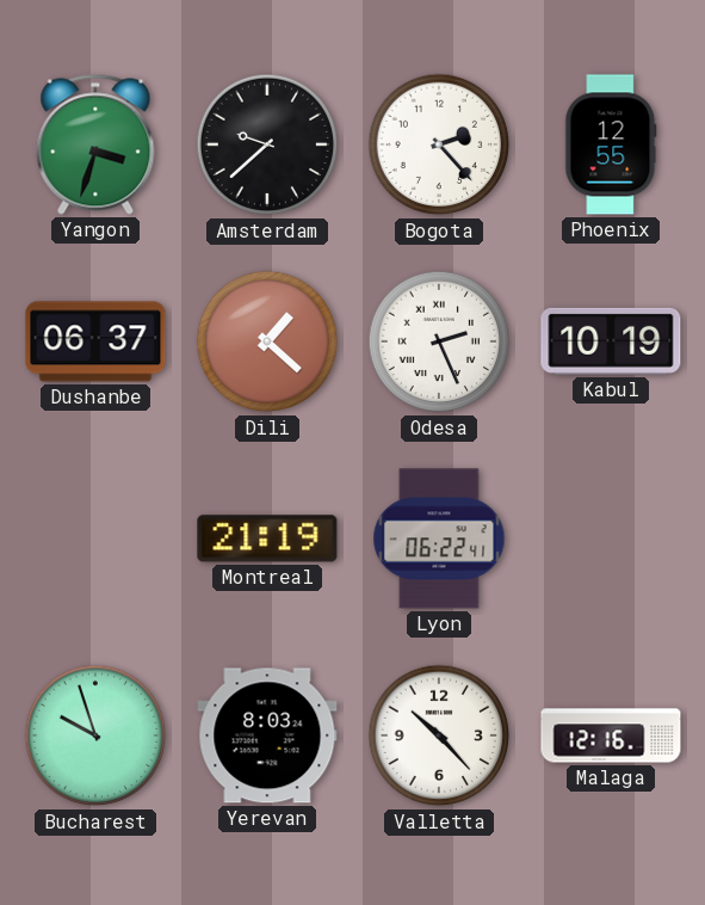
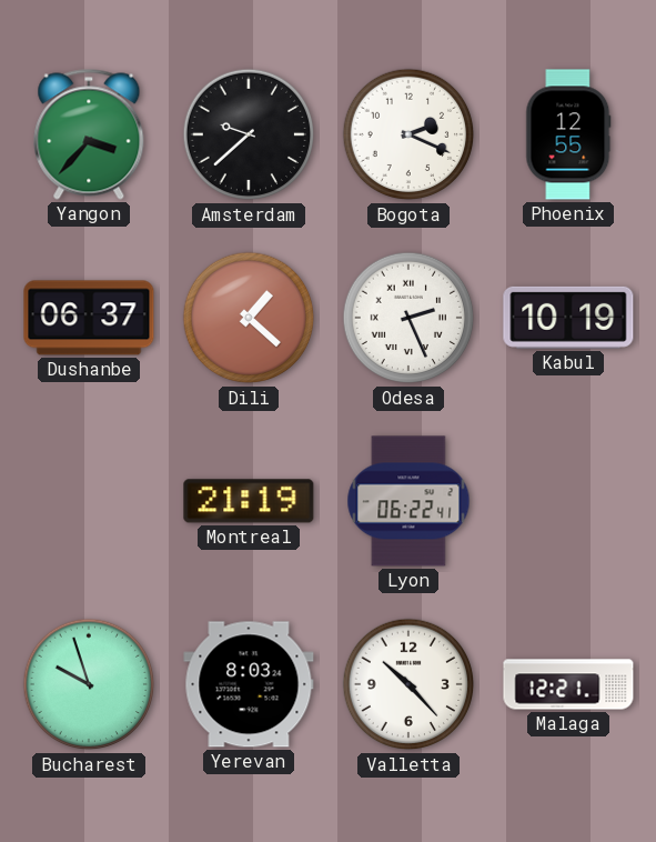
Yangon: 3:33 -> 3:37
Bogota: 2:23 -> 2:19
Malaga: 12:16 -> 12:21
